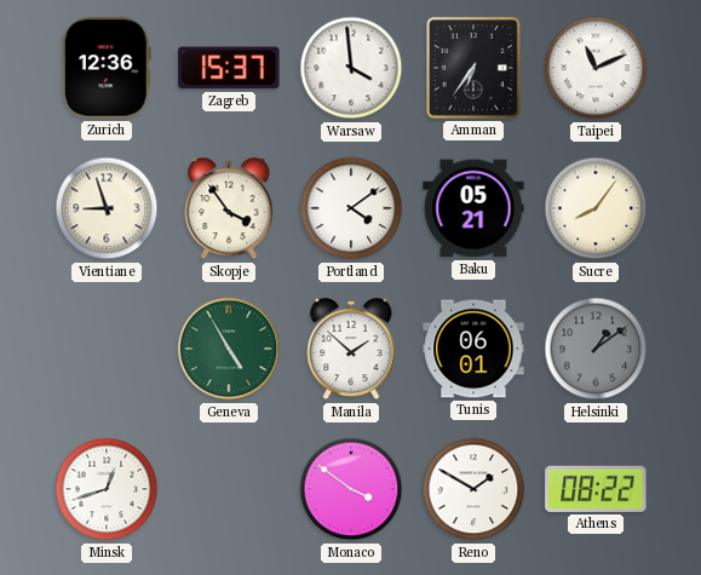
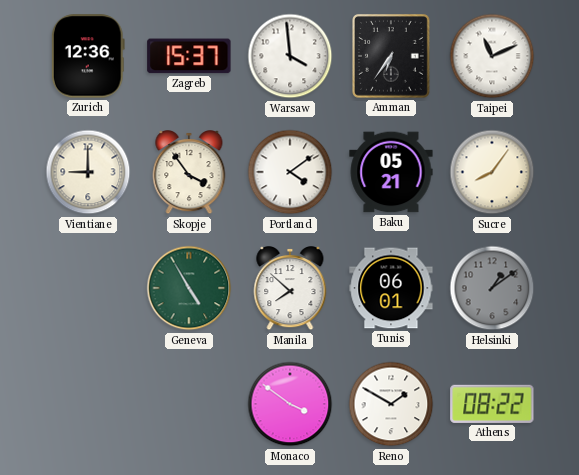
Vientiane: 8:57 -> 9:00
Manila: 1:52 -> 7:52
Minsk: 12:42 -> none
